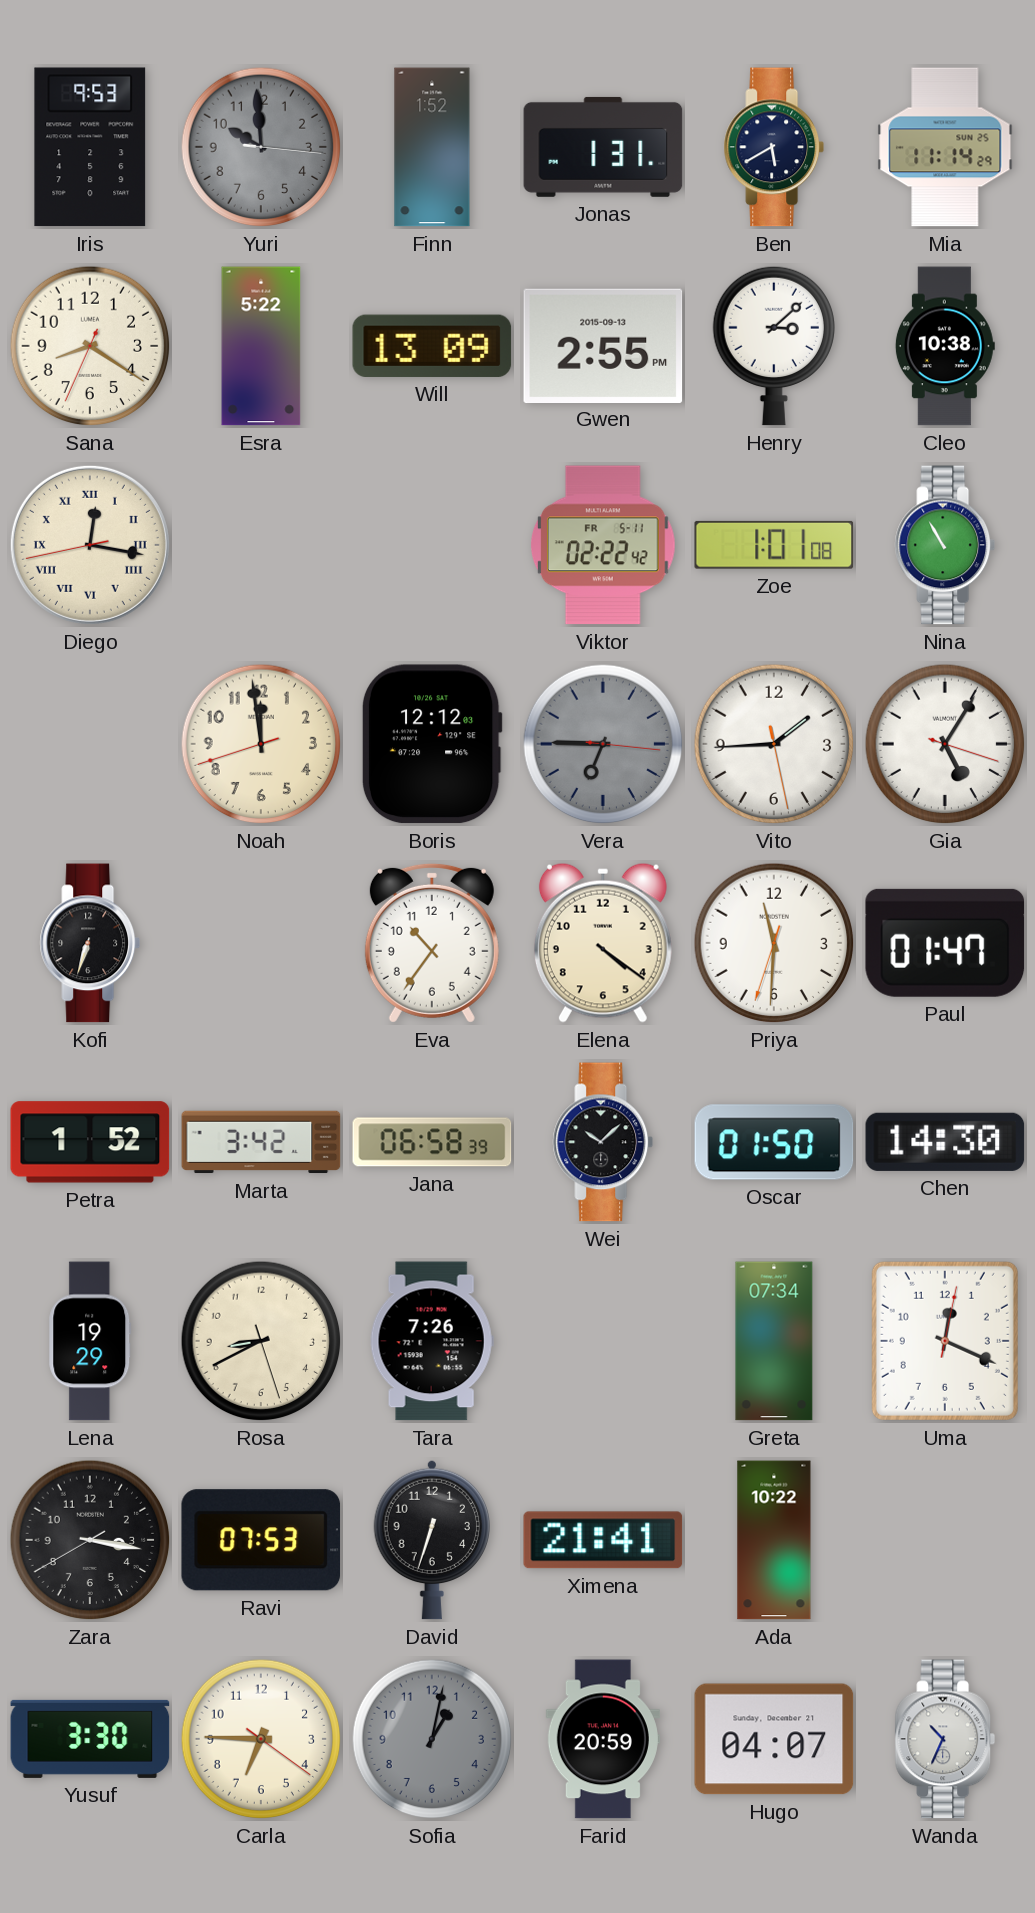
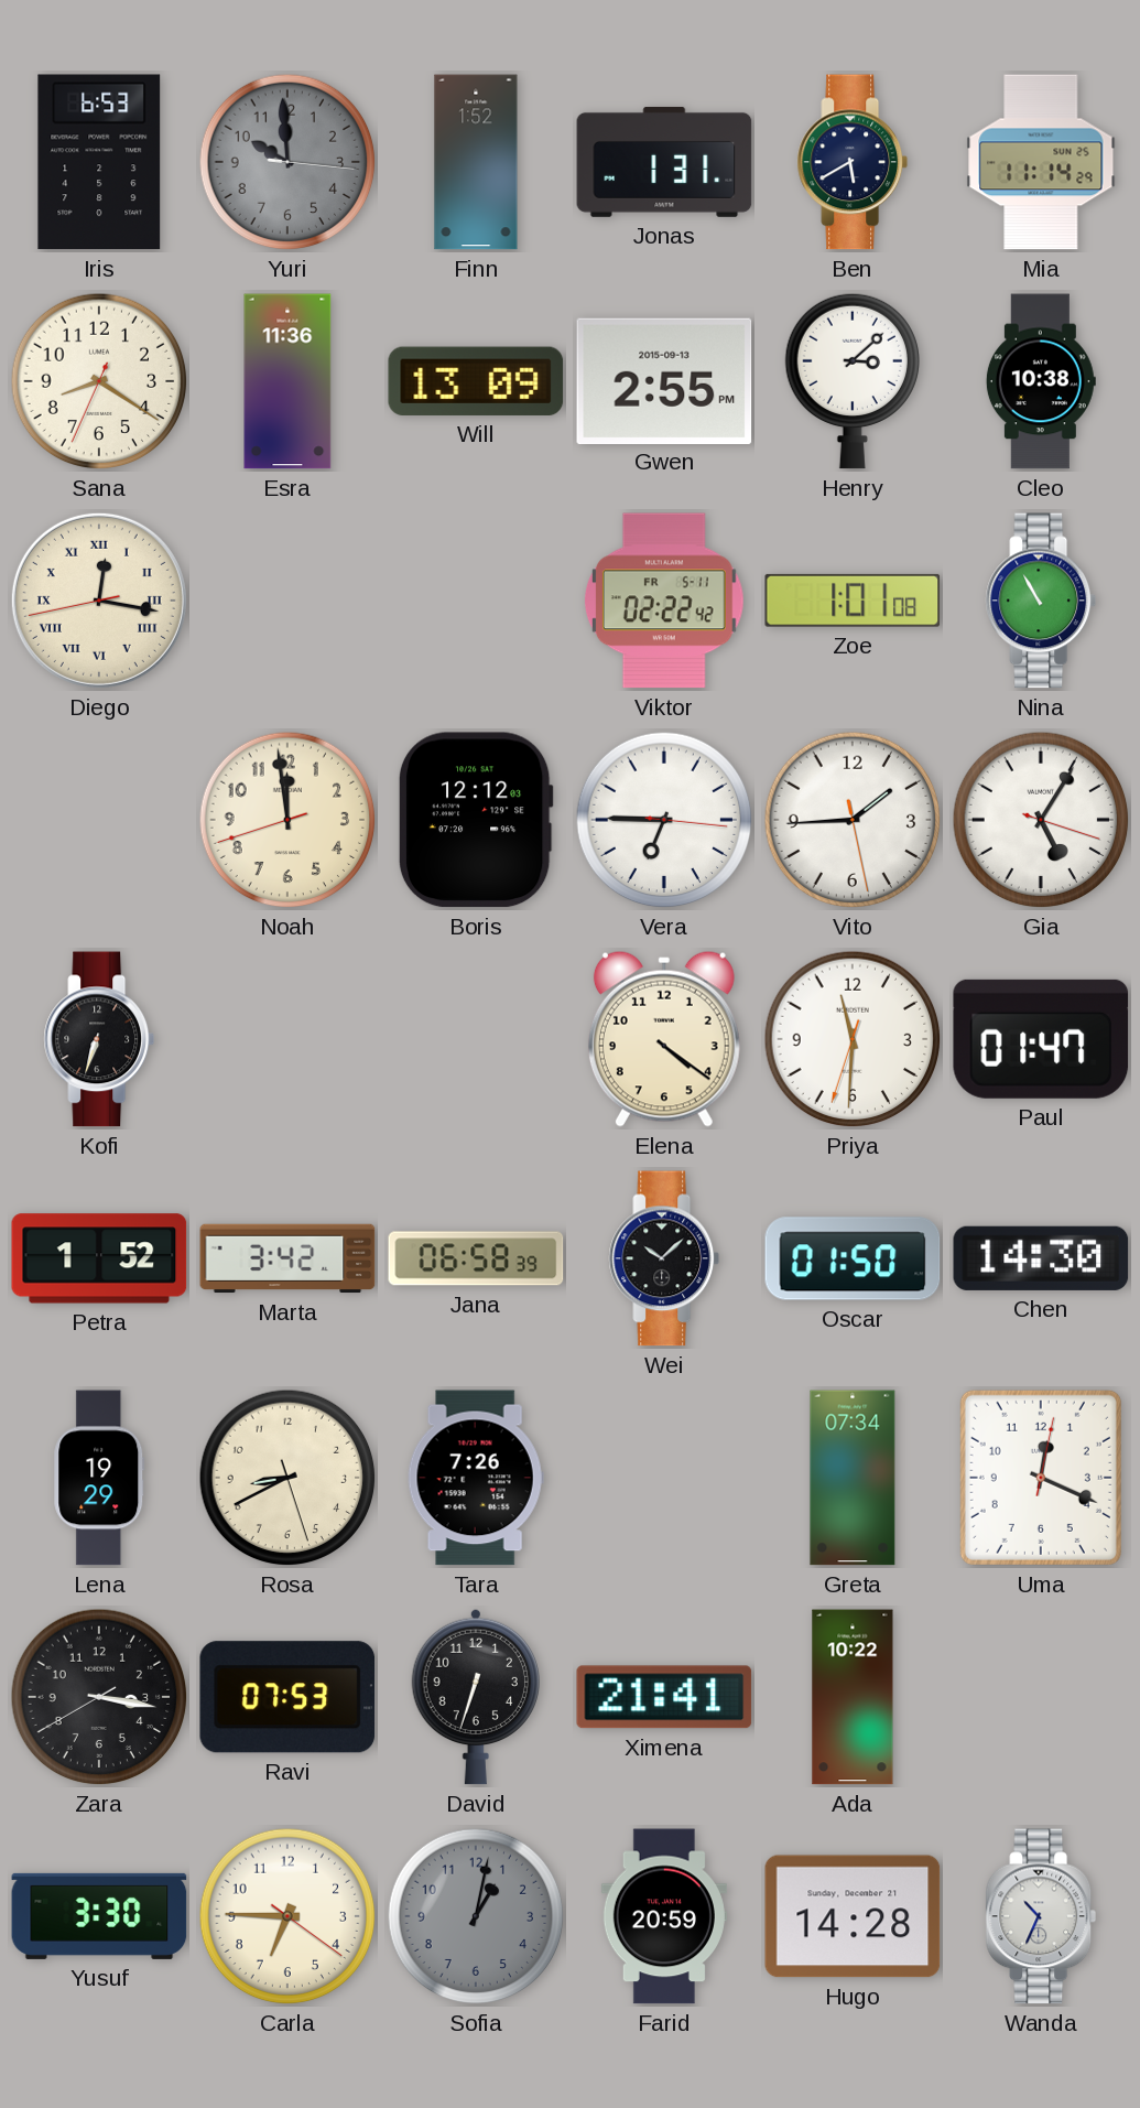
Iris: 9:53 -> 6:53
Esra: 5:22 -> 11:36
Vera dial: grey -> white
Eva: 10:36 -> none
Hugo: 04:07 -> 14:28
